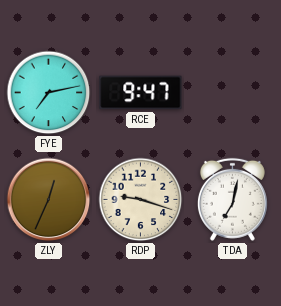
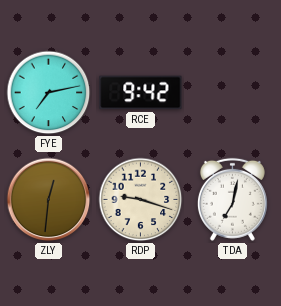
RCE: 9:47 -> 9:42
ZLY: 12:34 -> 12:31
